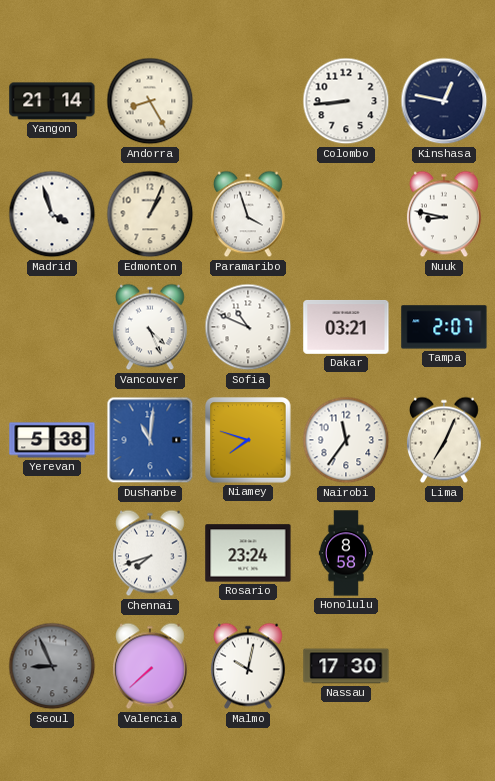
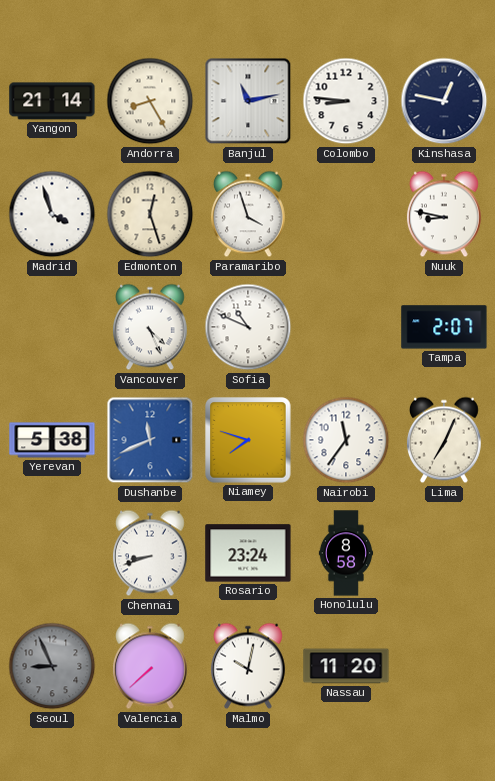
Banjul: none -> 11:13
Colombo: 8:44 -> 8:46
Edmonton: 1:04 -> 12:27
Dakar: 03:21 -> none
Dushanbe: 11:01 -> 11:41
Chennai: 7:42 -> 8:42
Nassau: 17:30 -> 11:20
